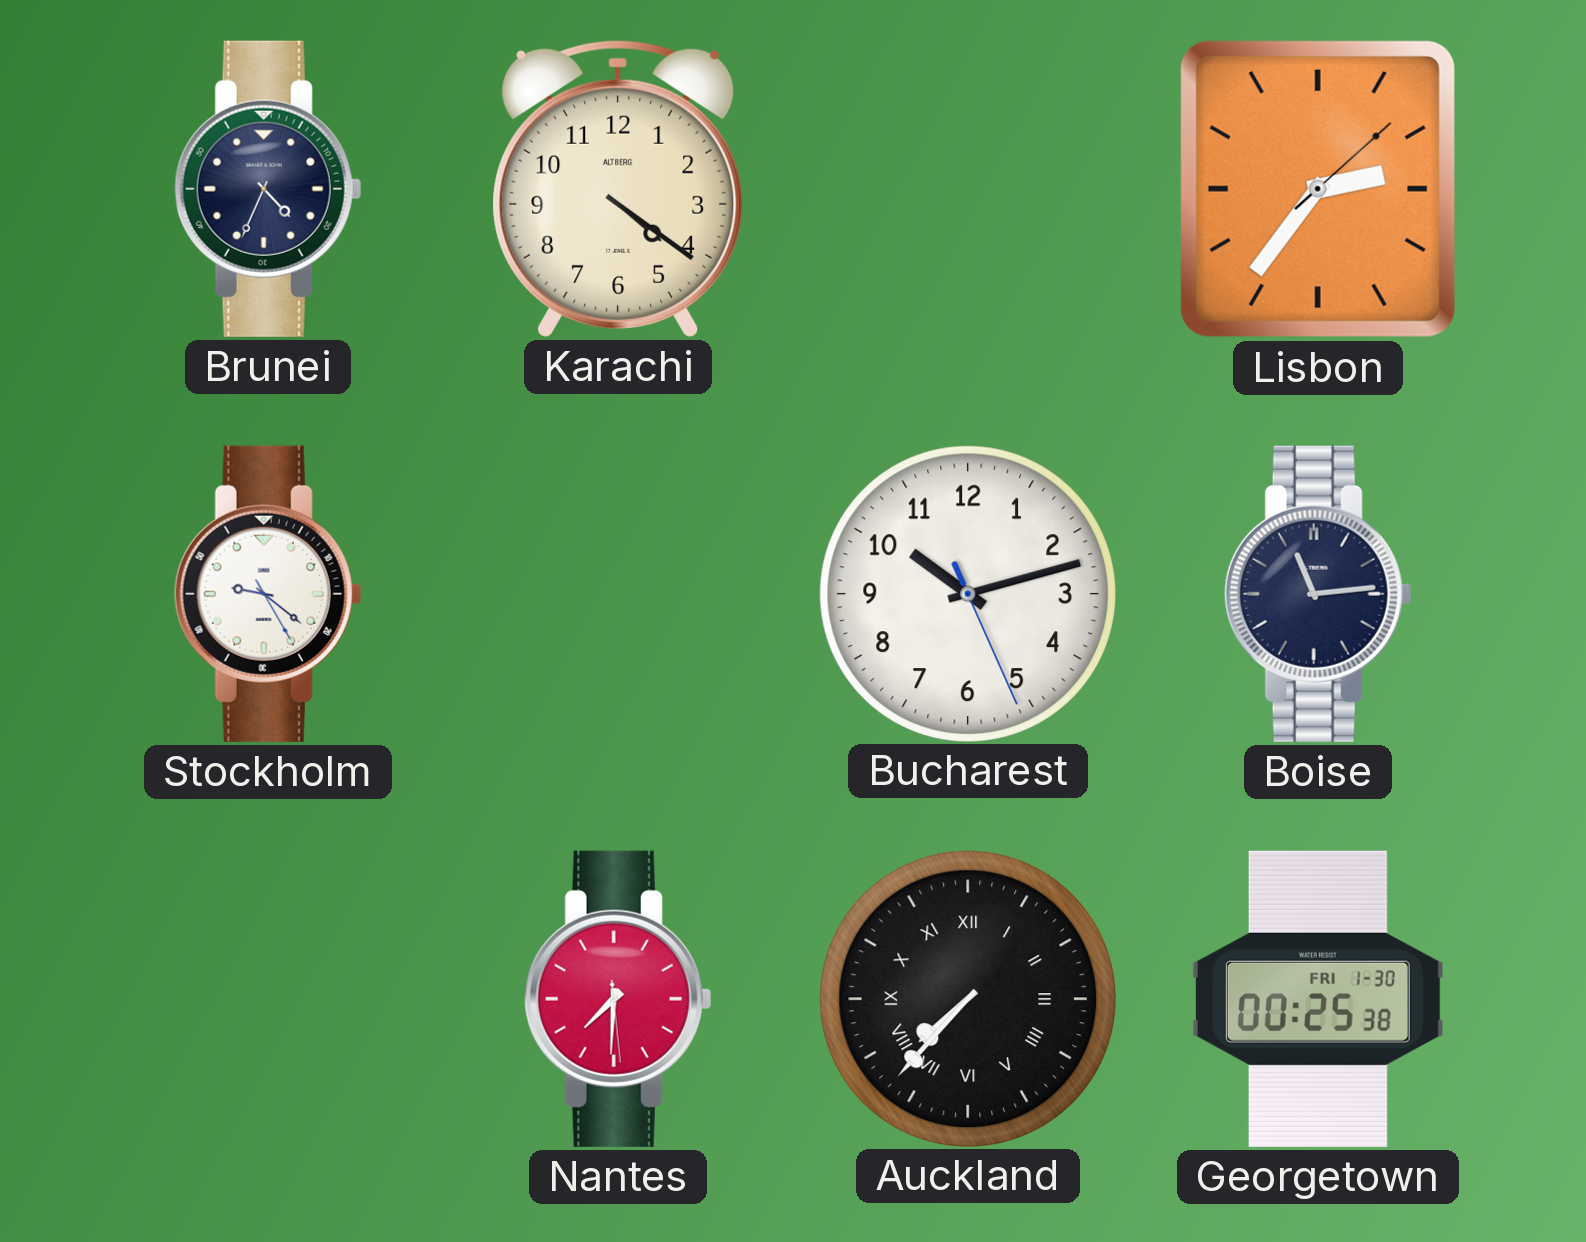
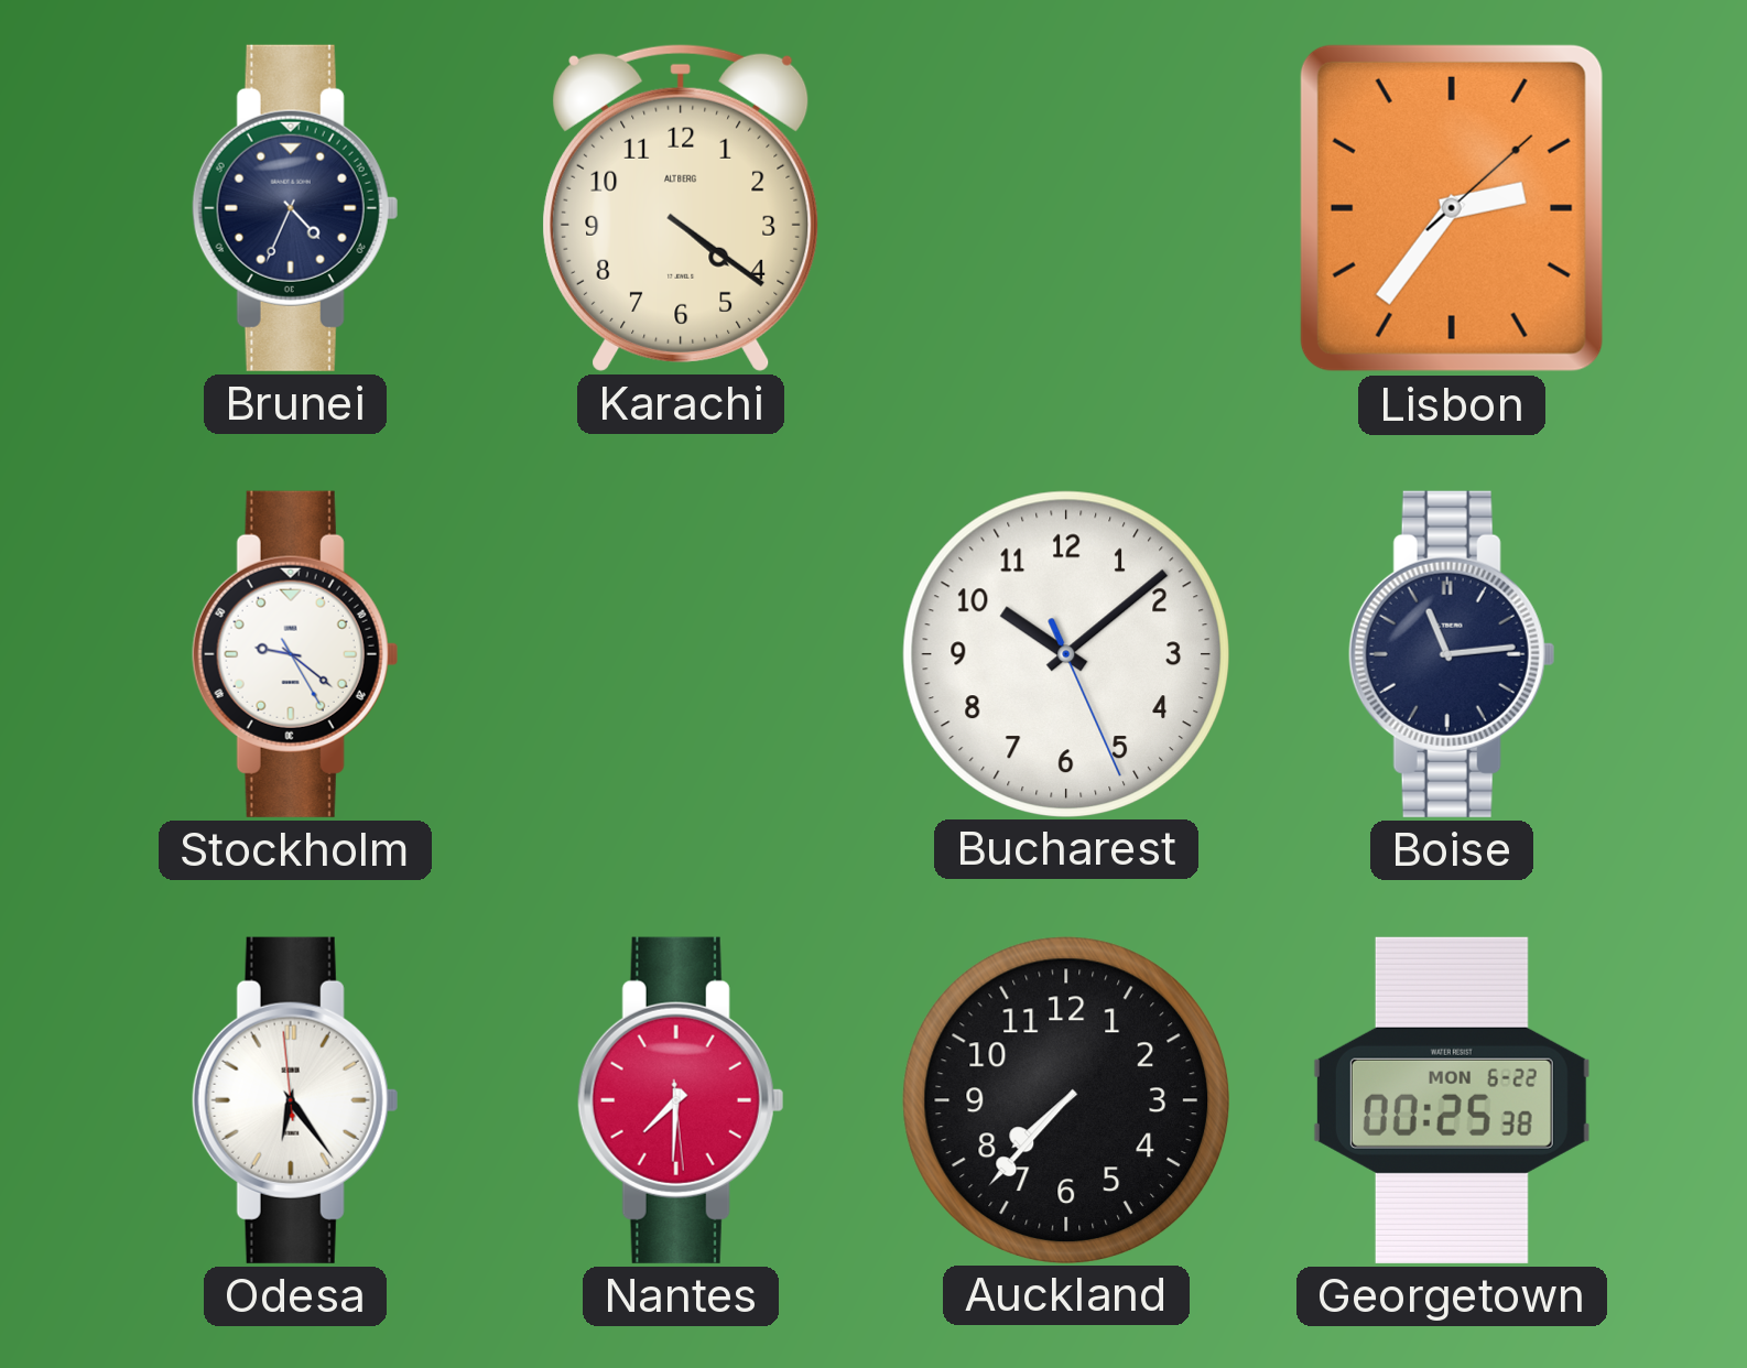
Bucharest: 10:12 -> 10:08
Odesa: none -> 6:23
Auckland numerals: Roman -> Arabic
Georgetown date: FRI 1-30 -> MON 6-22
